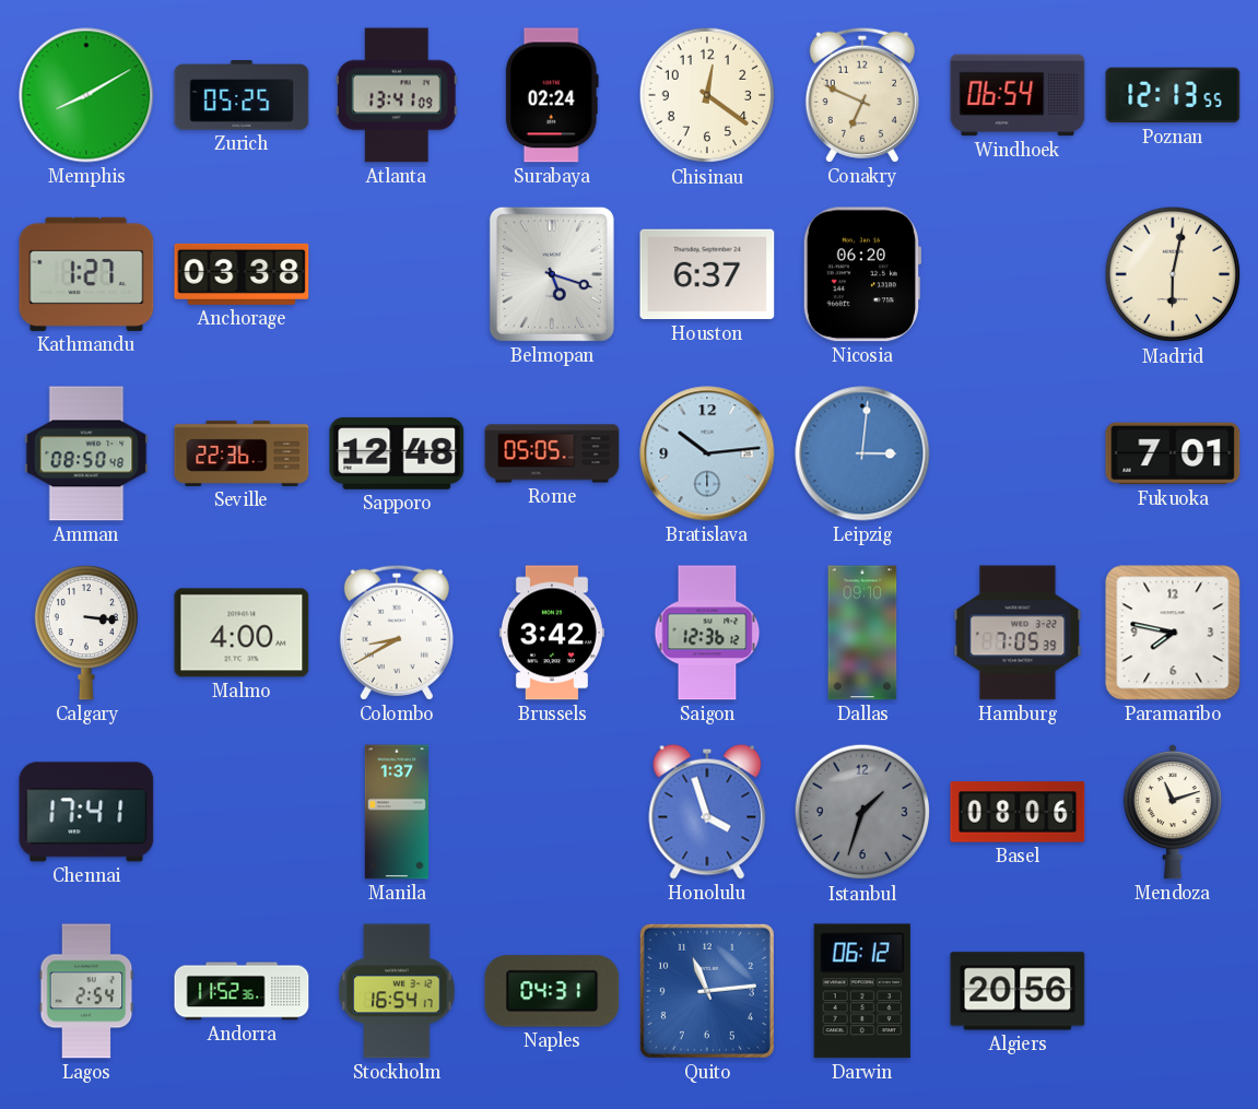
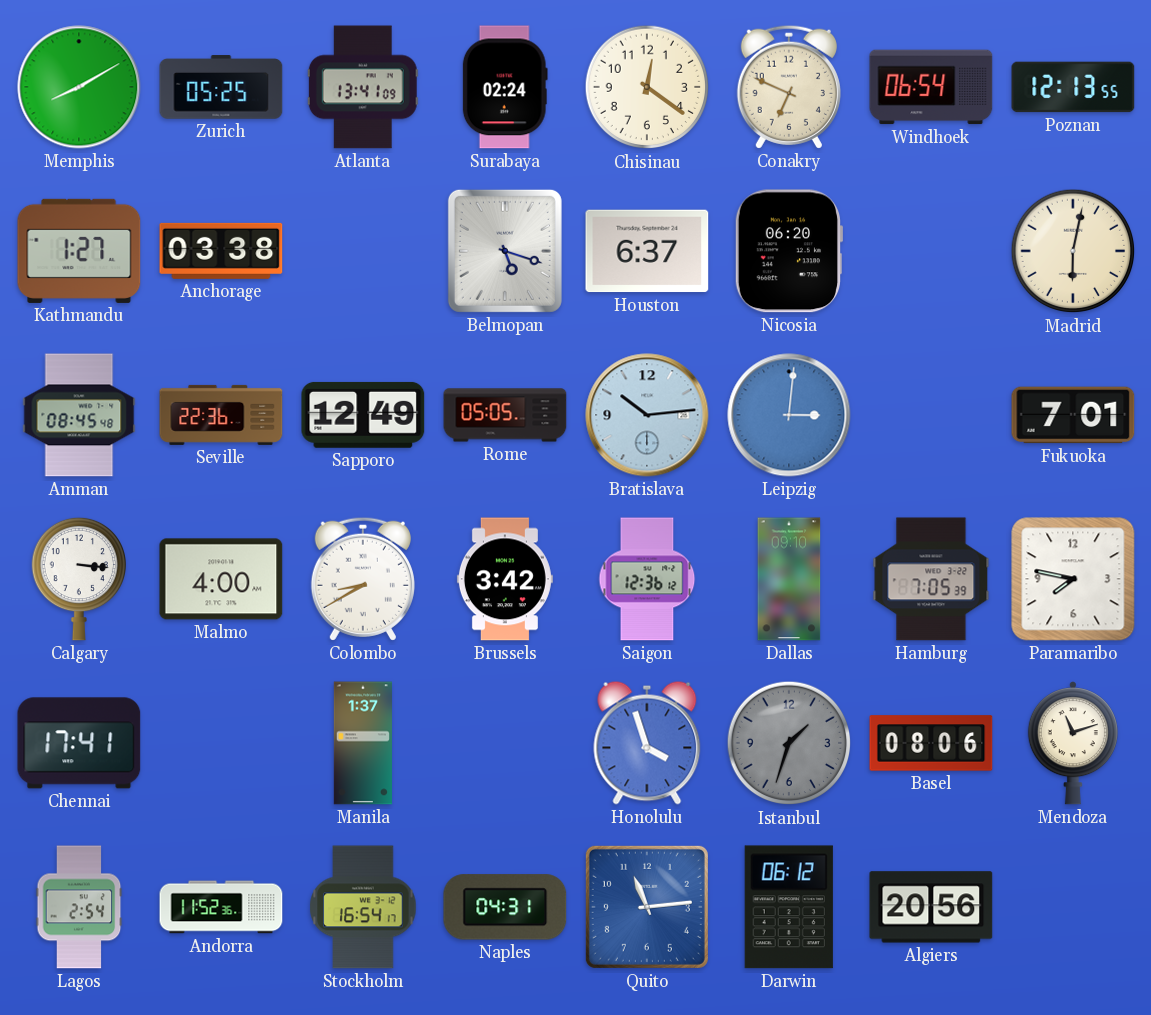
Amman: 08:50 -> 08:45
Sapporo: 12:48 -> 12:49
